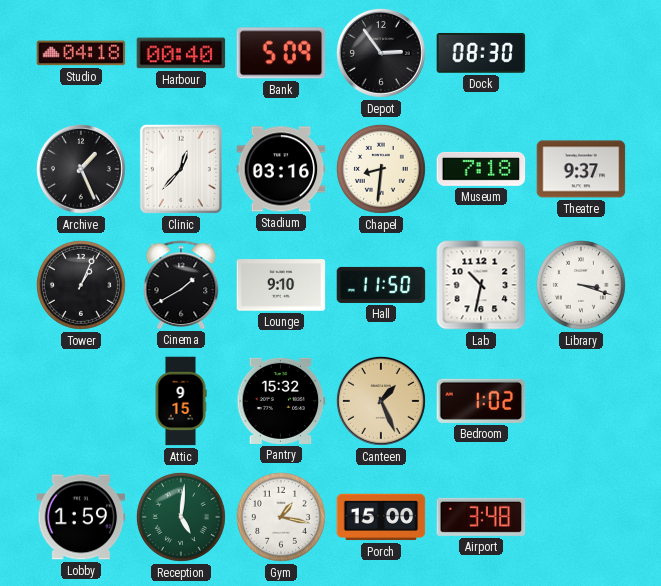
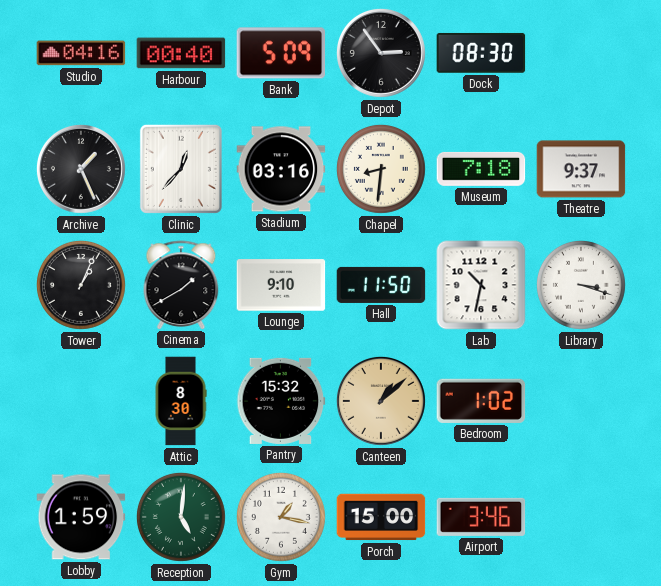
Studio: 04:18 -> 04:16
Attic: 9:15 -> 8:30
Canteen: 1:26 -> 1:08
Airport: 3:48 -> 3:46
